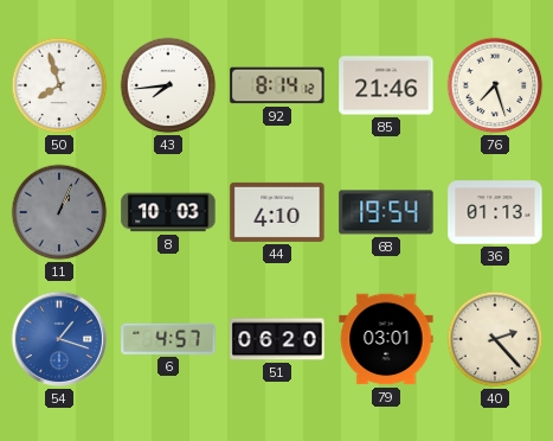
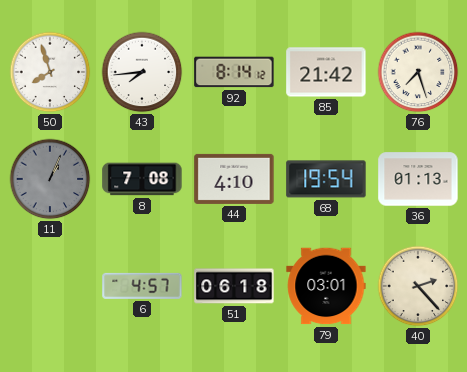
85: 21:46 -> 21:42
8: 10:03 -> 7:08
54: 1:18 -> none
51: 06:20 -> 06:18
